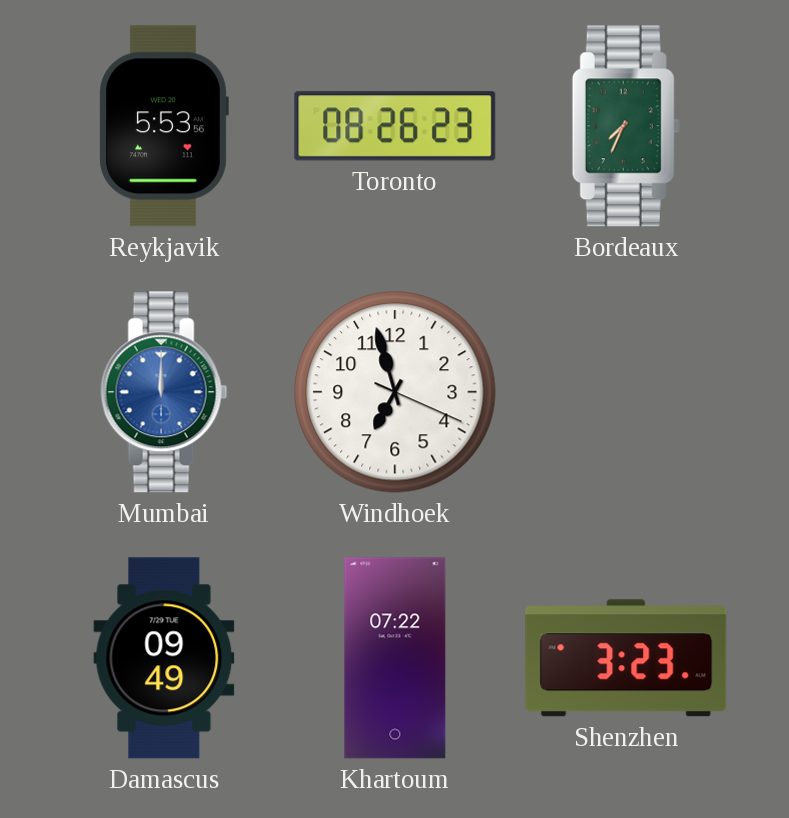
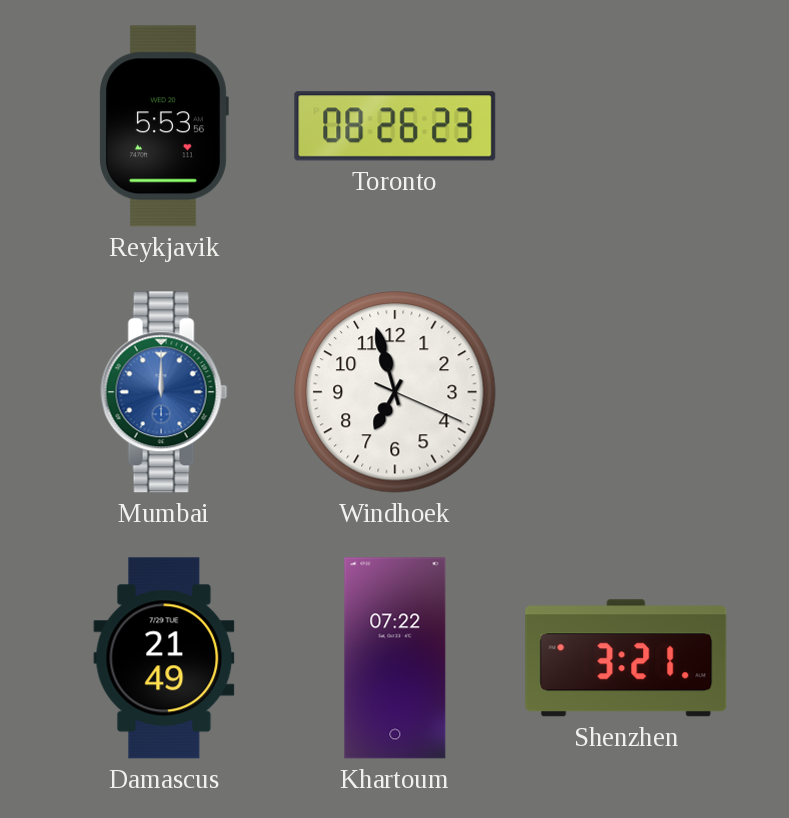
Bordeaux: 7:34 -> none
Damascus: 09:49 -> 21:49
Shenzhen: 3:23 -> 3:21
